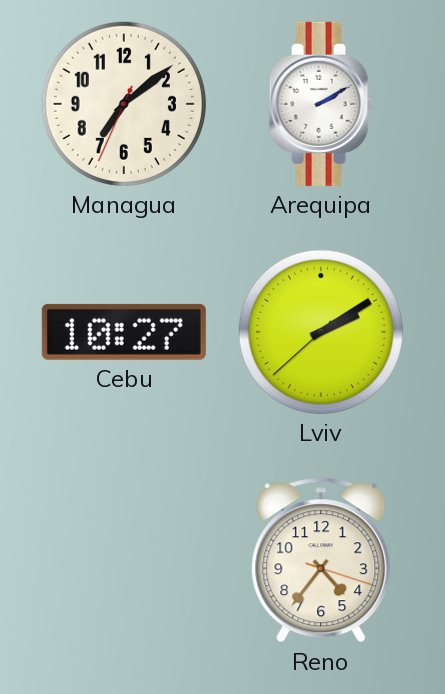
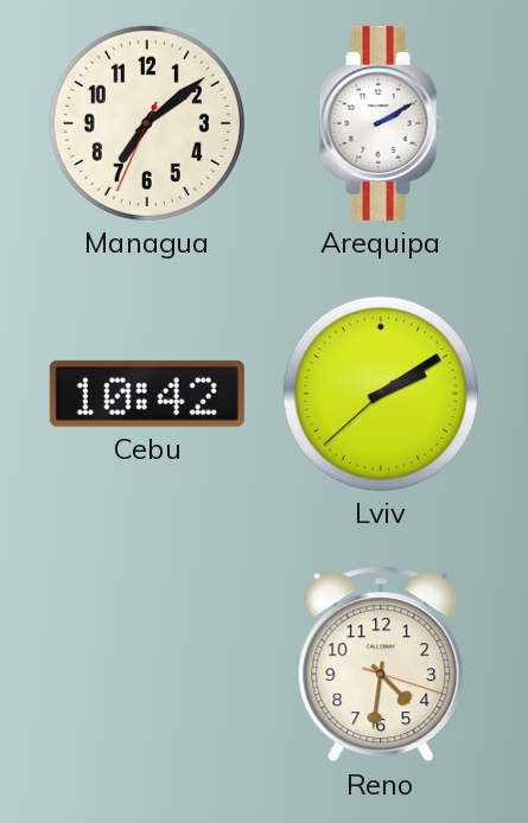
Cebu: 10:27 -> 10:42
Reno: 4:36 -> 4:31
